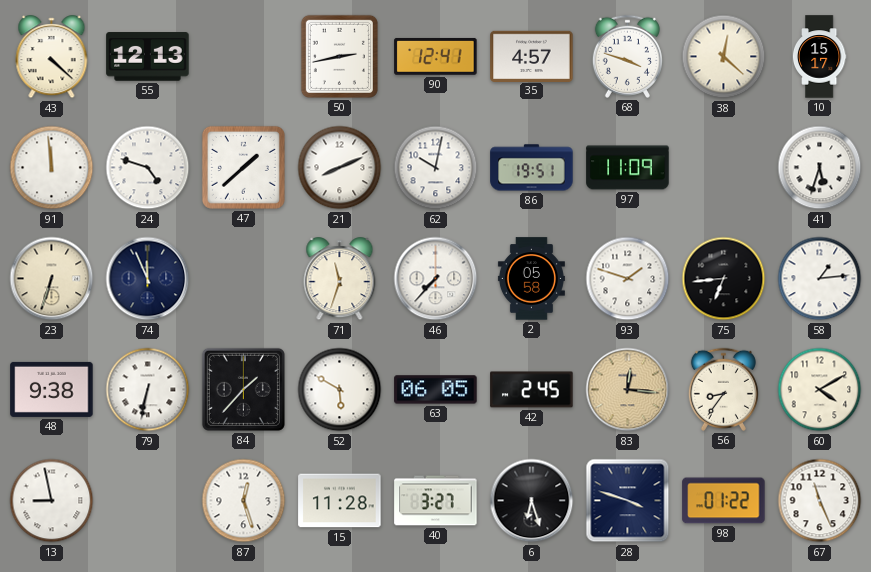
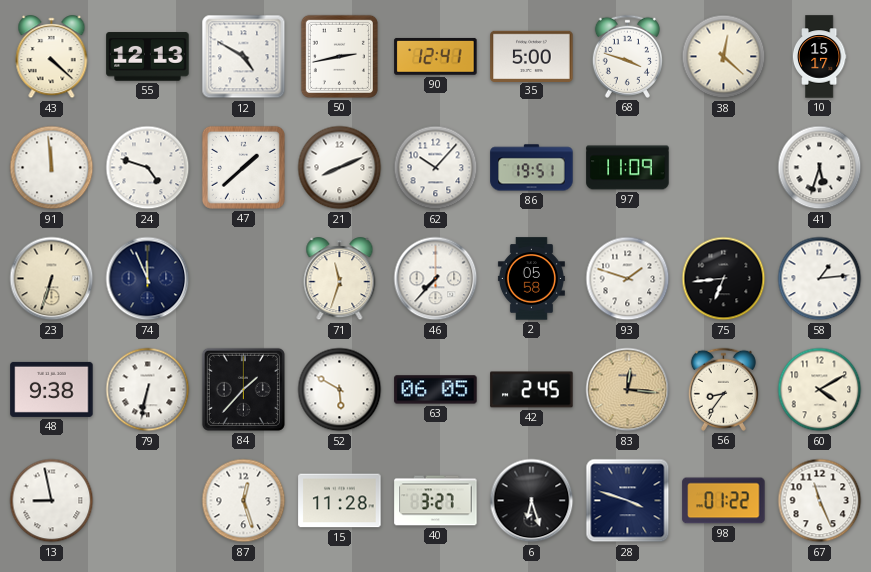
12: none -> 4:50
35: 4:57 -> 5:00
62: 10:02 -> 10:07
